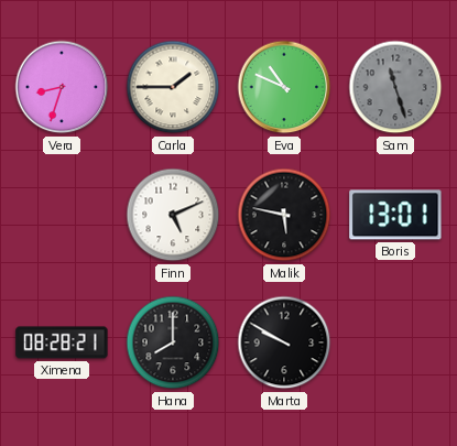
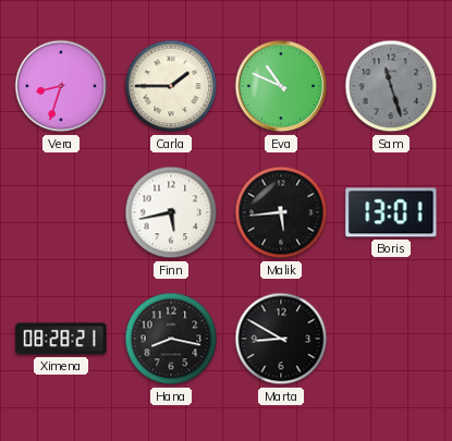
Finn: 5:11 -> 5:43
Malik: 5:47 -> 5:44
Hana: 8:00 -> 8:17
Marta: 9:50 -> 8:50
